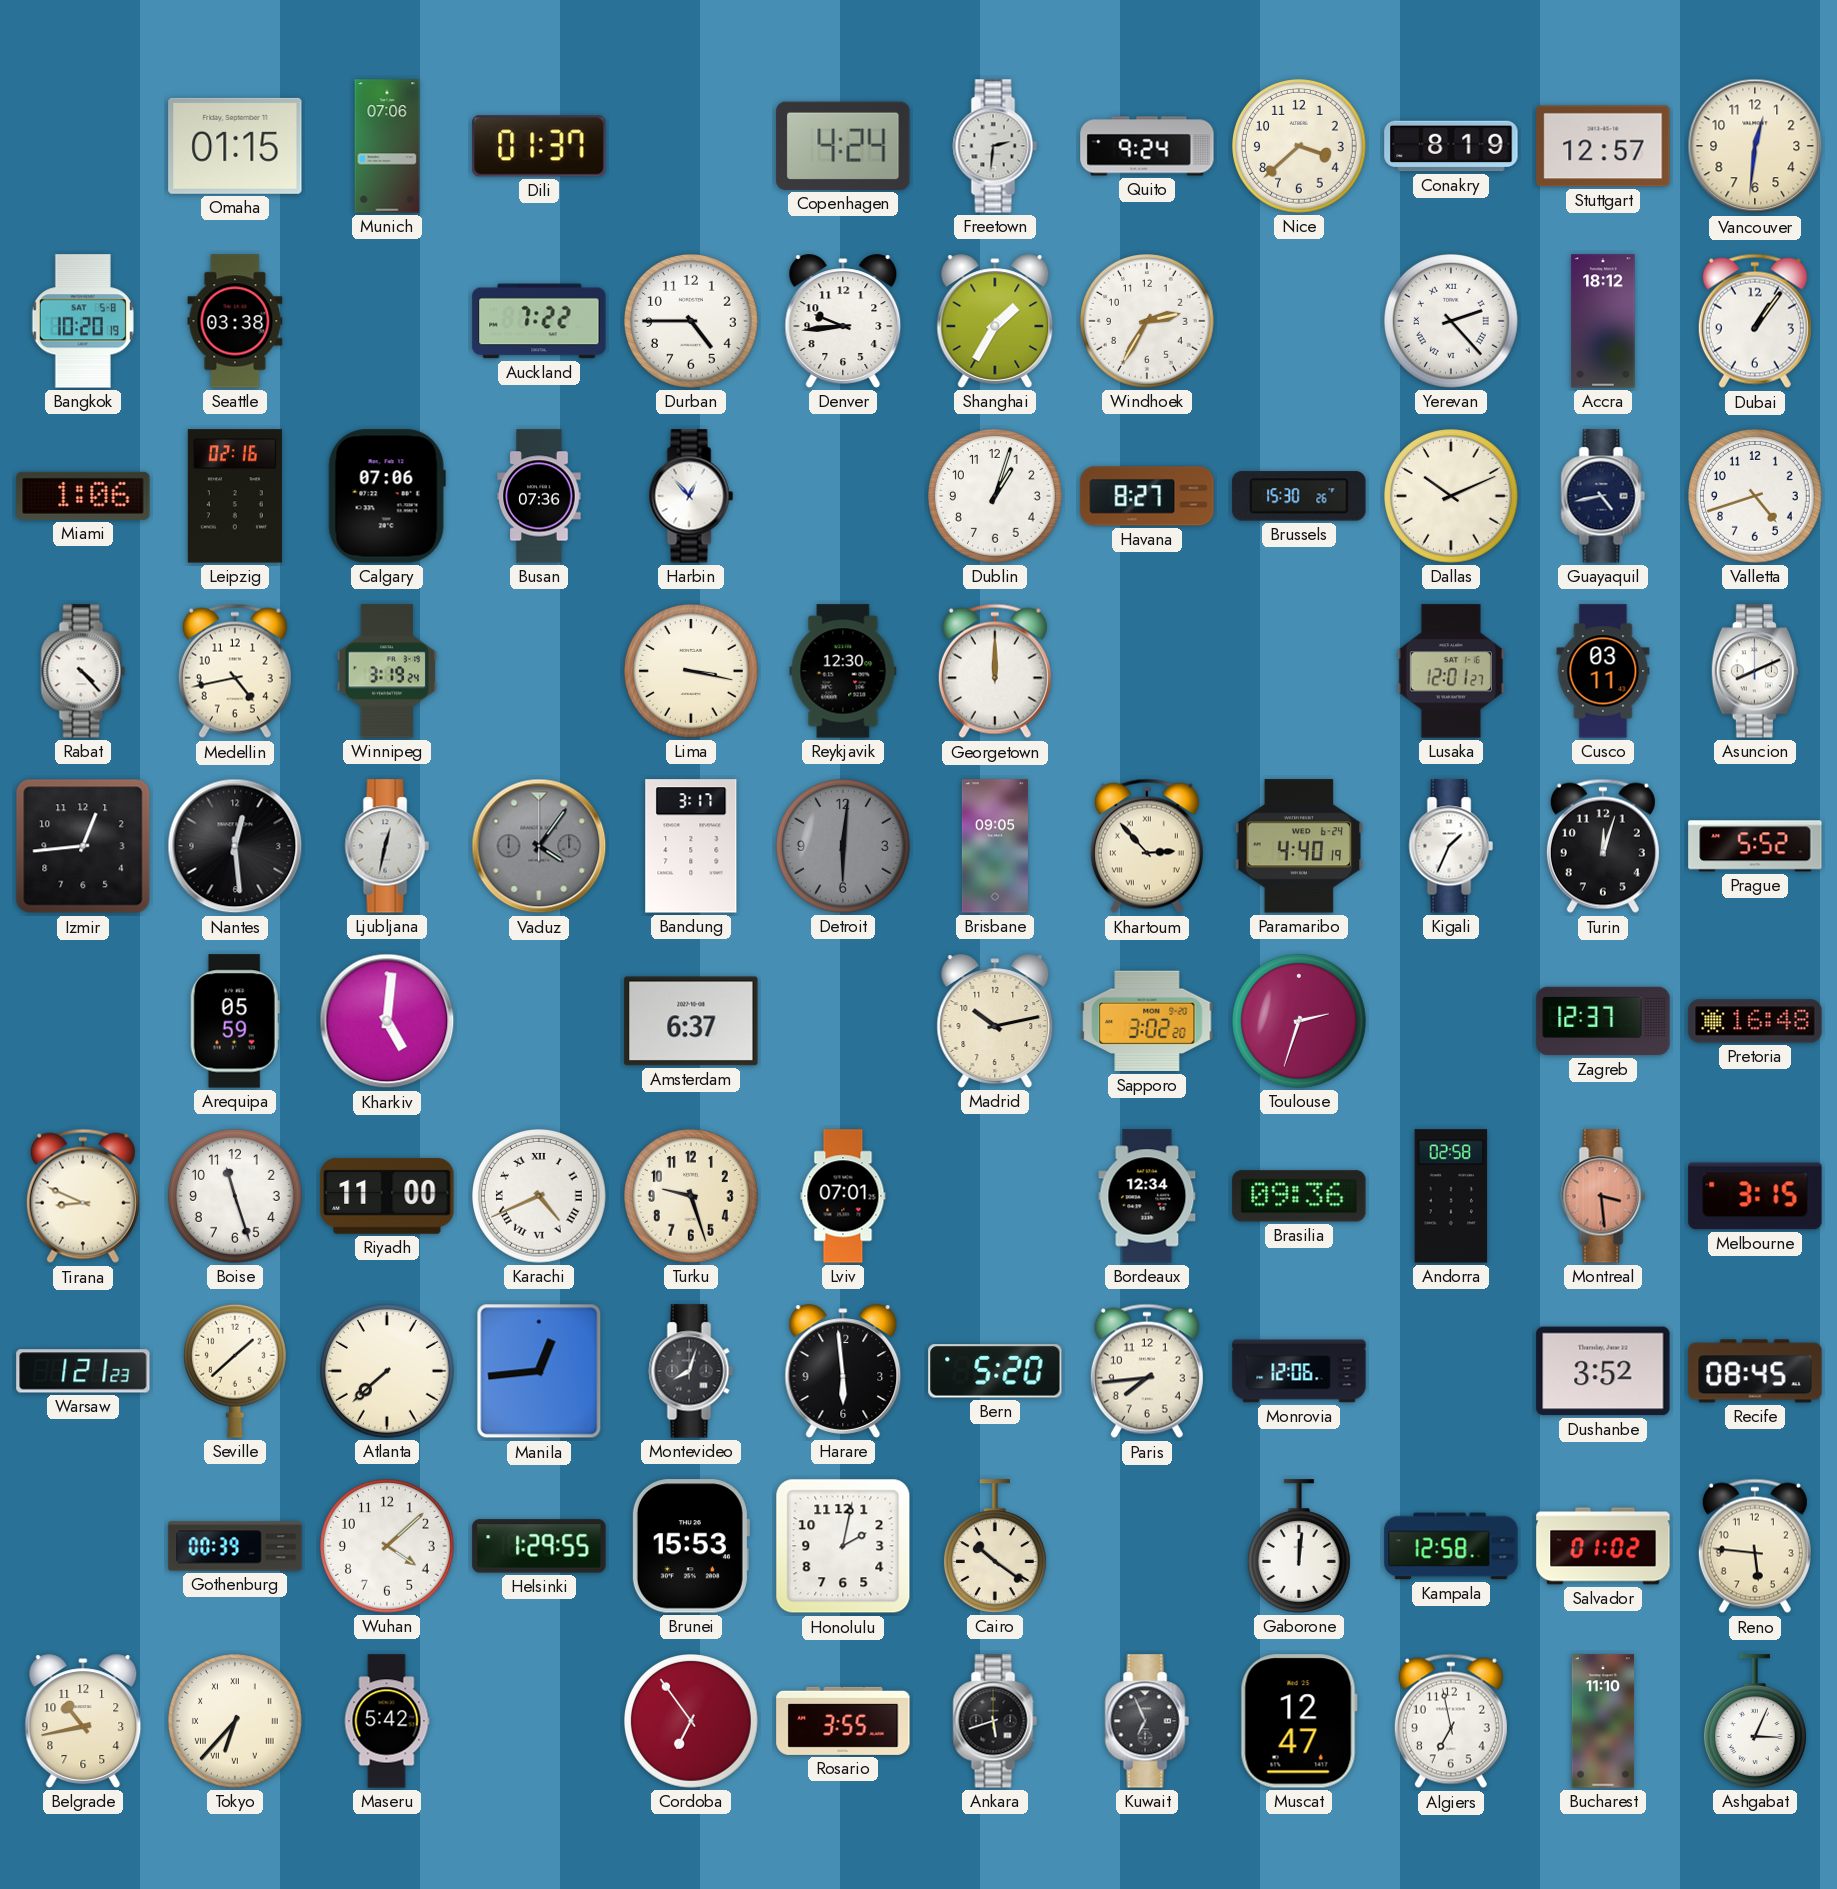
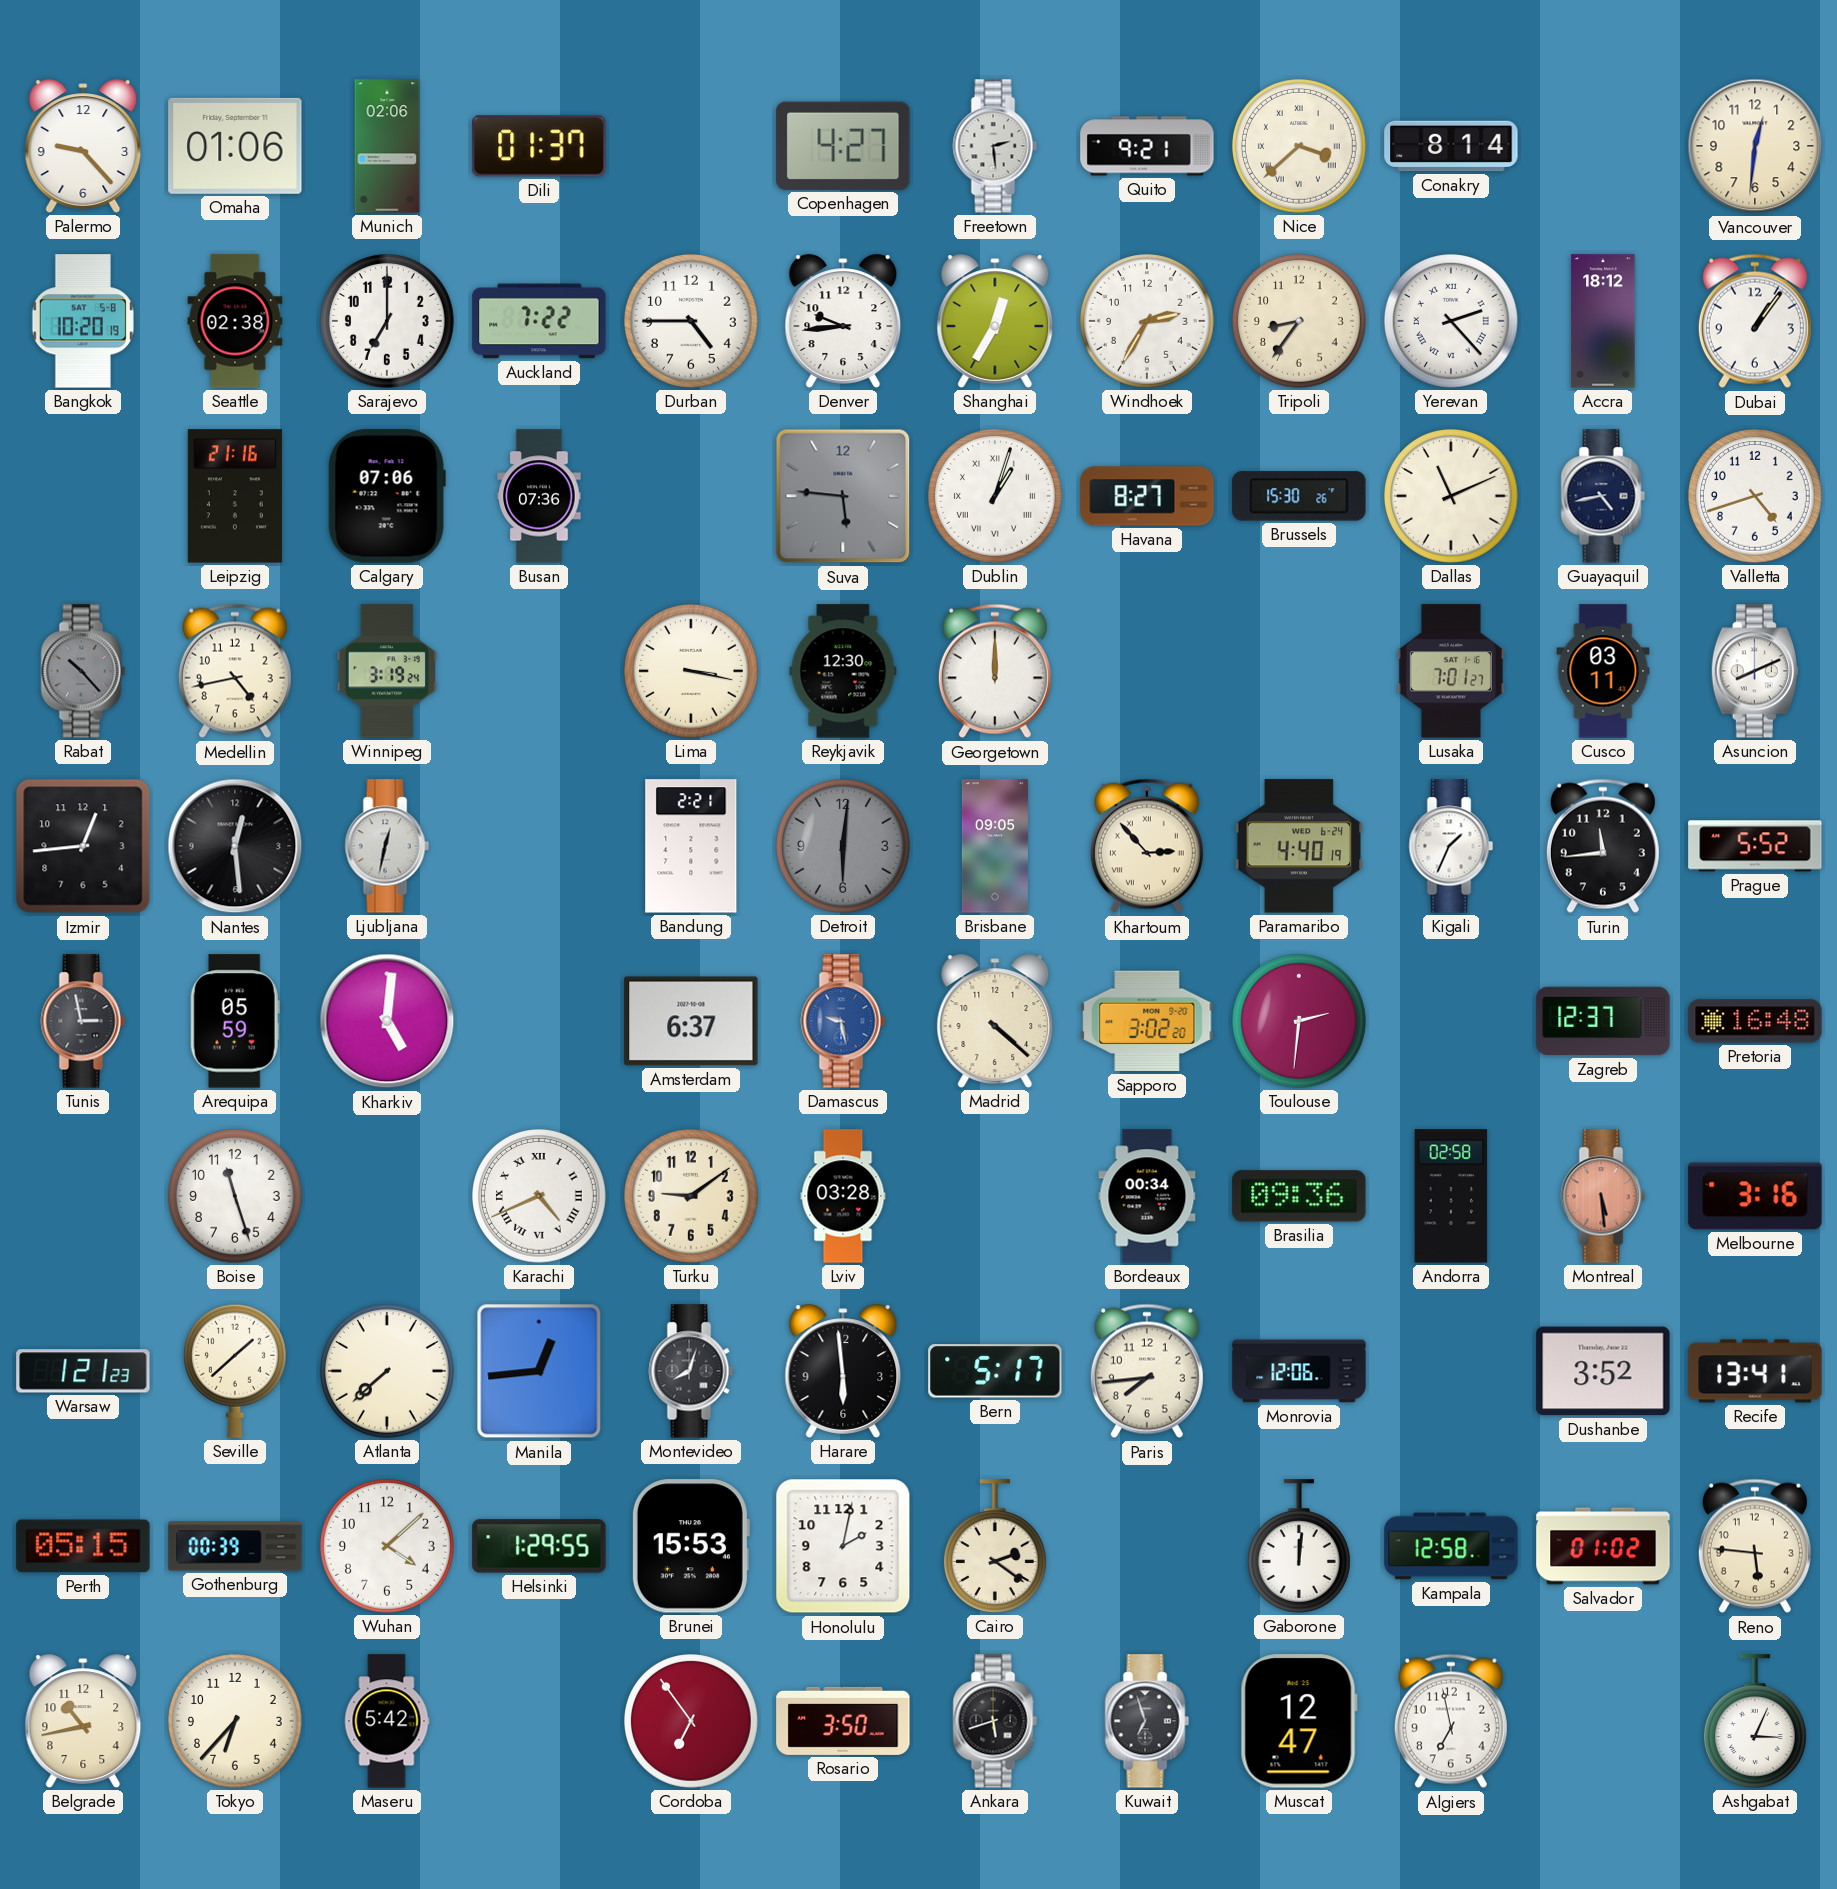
Palermo: none -> 9:23
Omaha: 01:15 -> 01:06
Munich: 07:06 -> 02:06
Copenhagen: 4:24 -> 4:27
Freetown: 2:31 -> 2:29
Quito: 9:24 -> 9:21
Nice numerals: Arabic -> Roman
Conakry: 8:19 -> 8:14
Stuttgart: 12:57 -> none
Seattle: 03:38 -> 02:38
Sarajevo: none -> 7:00
Shanghai: 1:35 -> 12:35
Tripoli: none -> 8:36
Miami: 1:06 -> none
Leipzig: 02:16 -> 21:16
Harbin: 12:53 -> none
Suva: none -> 5:46
Dublin numerals: Arabic -> Roman
Dallas: 10:11 -> 11:11
Rabat: 4:23 -> 10:23
Rabat dial: white -> grey
Lusaka: 12:01 -> 7:01
Vaduz: 4:06 -> none
Bandung: 3:17 -> 2:21
Turin: 12:03 -> 11:44
Tunis: none -> 2:58
Damascus: none -> 9:28
Madrid: 10:13 -> 4:22
Toulouse: 2:33 -> 2:31
Tirana: 8:49 -> none
Riyadh: 11:00 -> none
Turku: 9:27 -> 9:09
Lviv: 07:01 -> 03:28
Bordeaux: 12:34 -> 00:34
Montreal: 3:29 -> 5:29
Melbourne: 3:15 -> 3:16
Bern: 5:20 -> 5:17
Recife: 08:45 -> 13:41
Perth: none -> 05:15
Cairo: 10:21 -> 2:21
Tokyo numerals: Roman -> Arabic
Rosario: 3:55 -> 3:50
Kuwait: 6:56 -> 6:57
Bucharest: 11:10 -> none
